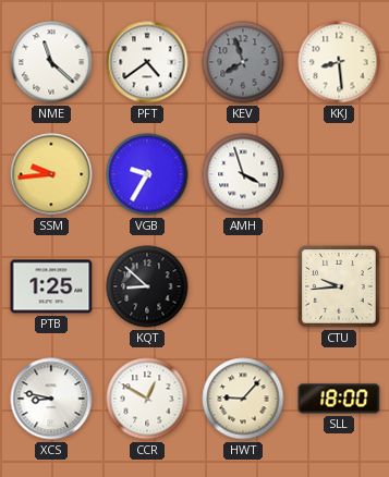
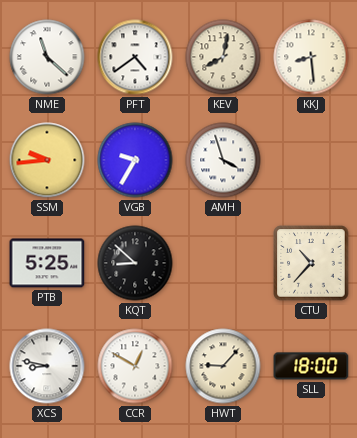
KEV: 7:57 -> 8:02
KEV dial: grey -> cream
PTB: 1:25 -> 5:25
CTU: 9:44 -> 10:37
